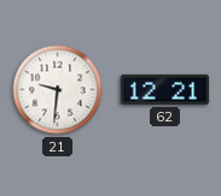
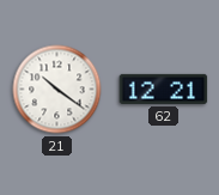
21: 9:31 -> 10:21
